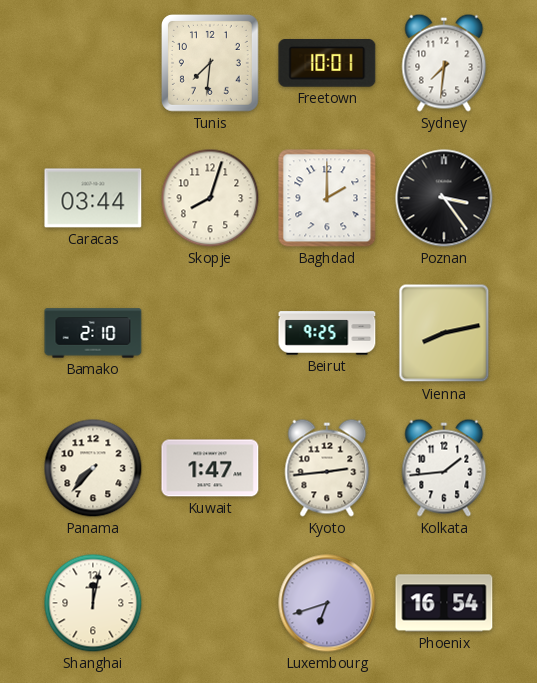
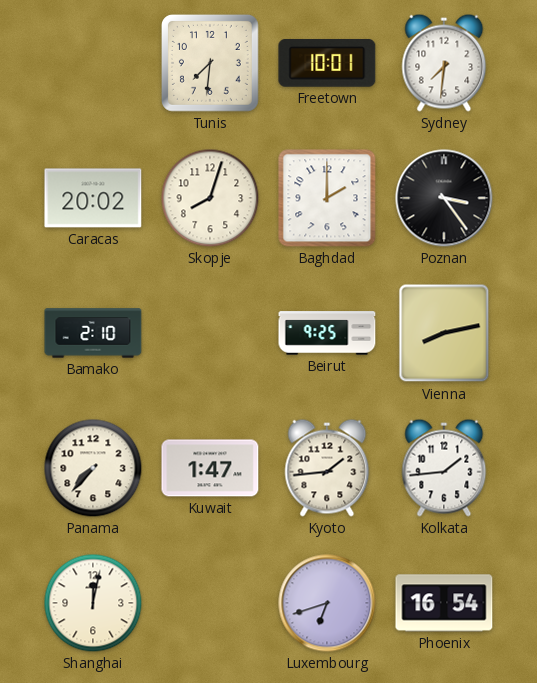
Caracas: 03:44 -> 20:02
Kyoto: 2:44 -> 1:44
